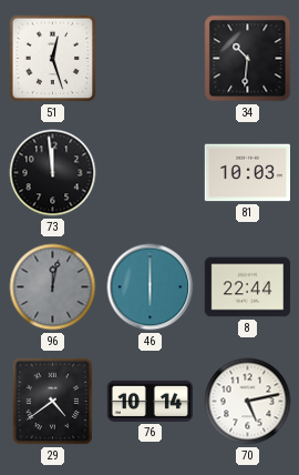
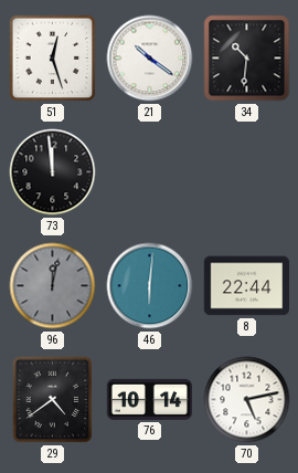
21: none -> 10:21
81: 10:03 -> none
46: 6:00 -> 6:01
